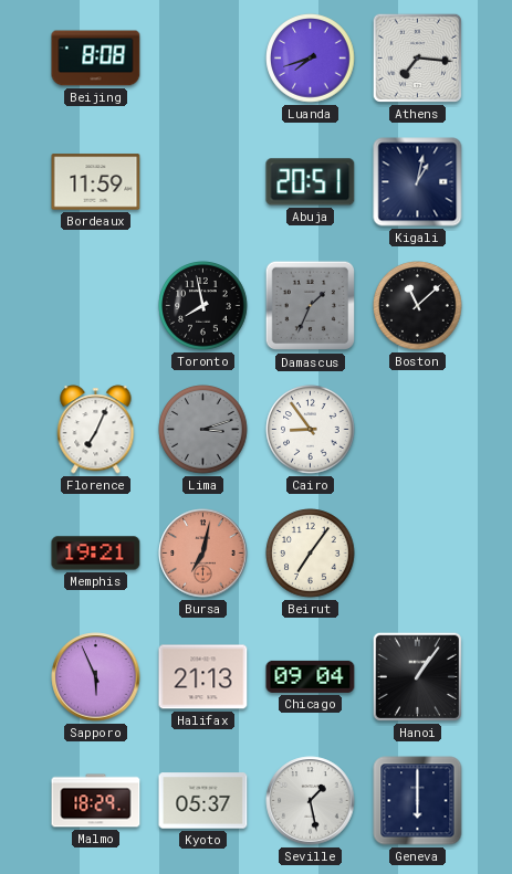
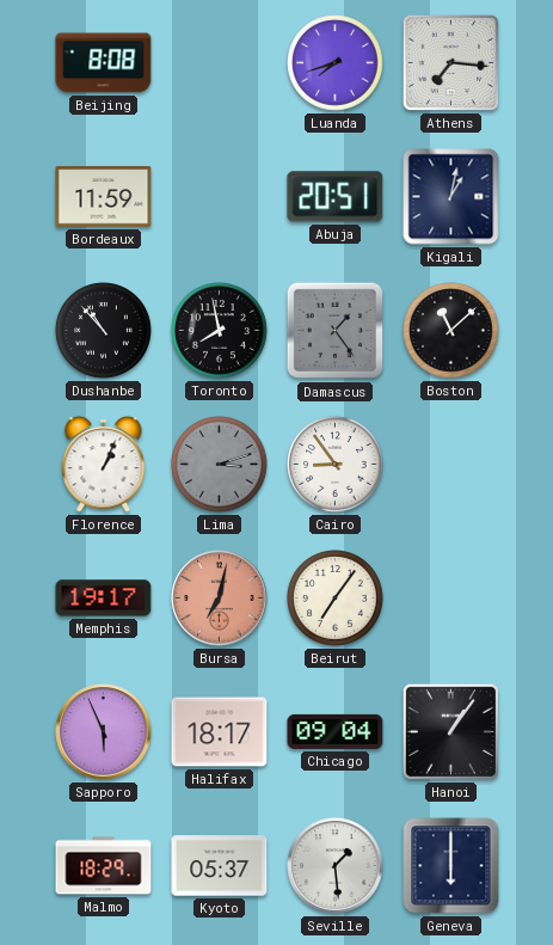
Dushanbe: none -> 10:53
Damascus: 1:34 -> 1:24
Florence: 7:04 -> 1:04
Memphis: 19:21 -> 19:17
Halifax: 21:13 -> 18:17
Seville: 1:28 -> 1:29
